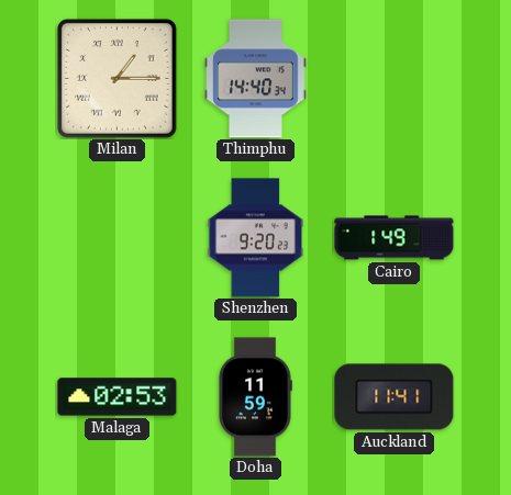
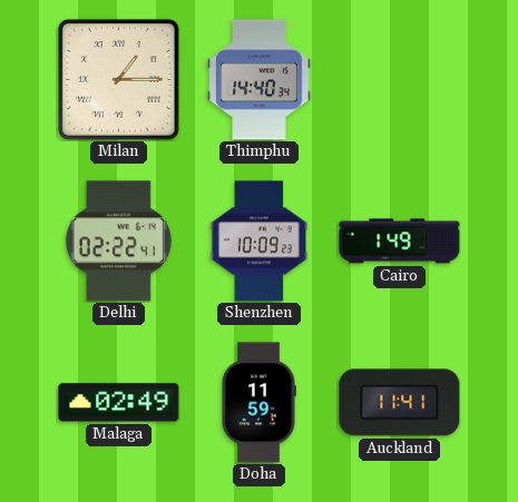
Delhi: none -> 02:22
Shenzhen: 9:20 -> 10:09
Malaga: 02:53 -> 02:49
